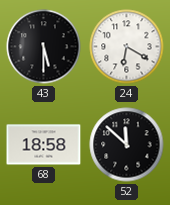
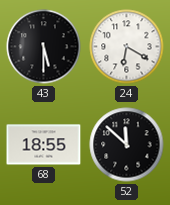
68: 18:58 -> 18:55
